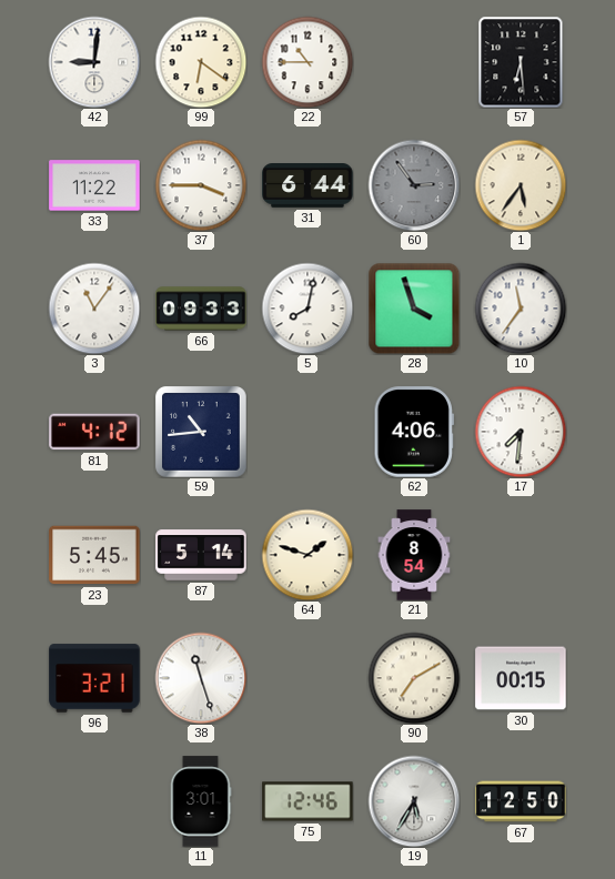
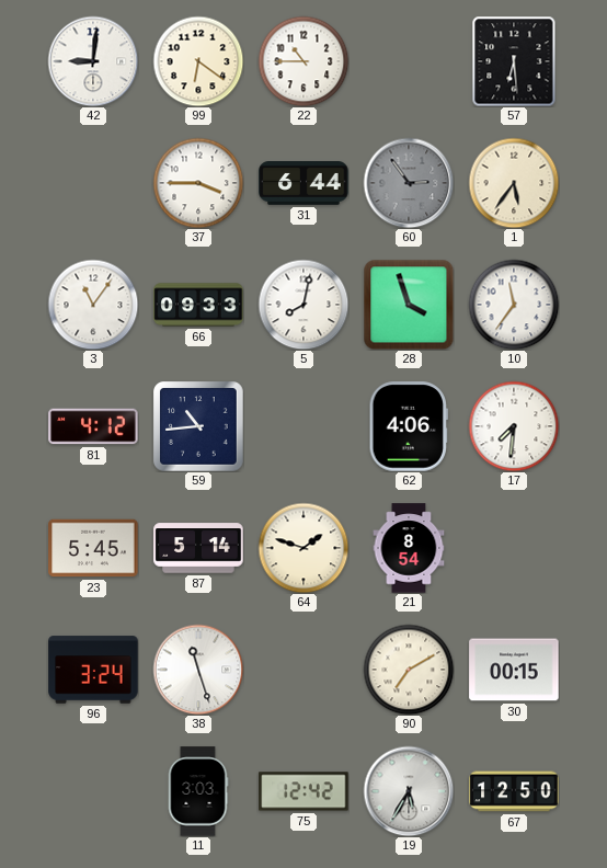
33: 11:22 -> none
96: 3:21 -> 3:24
11: 3:01 -> 3:03
75: 12:46 -> 12:42
